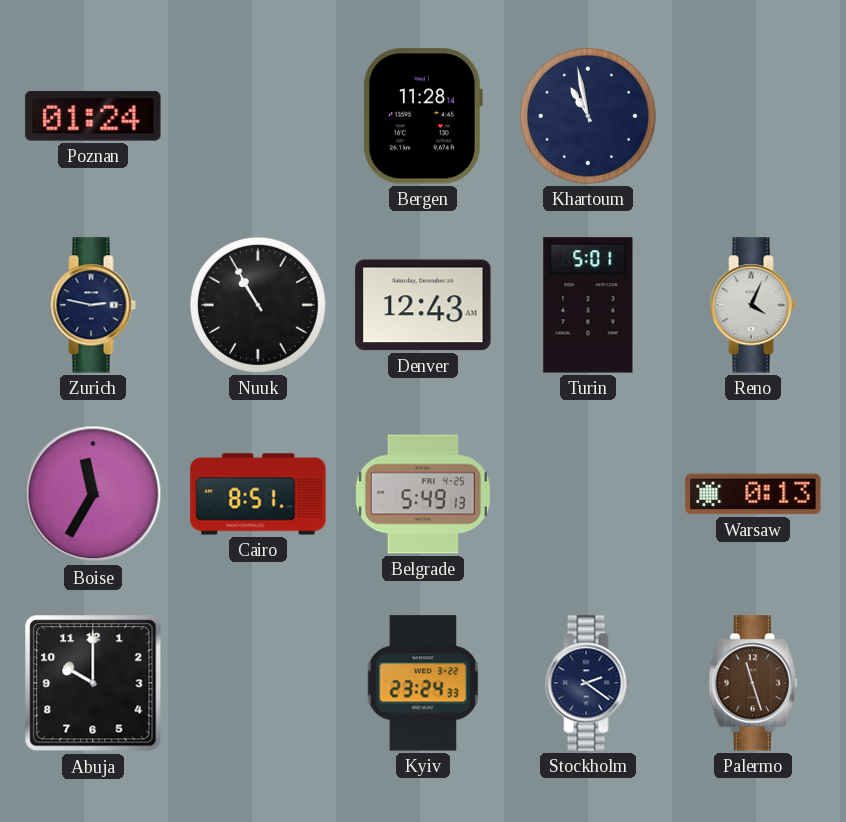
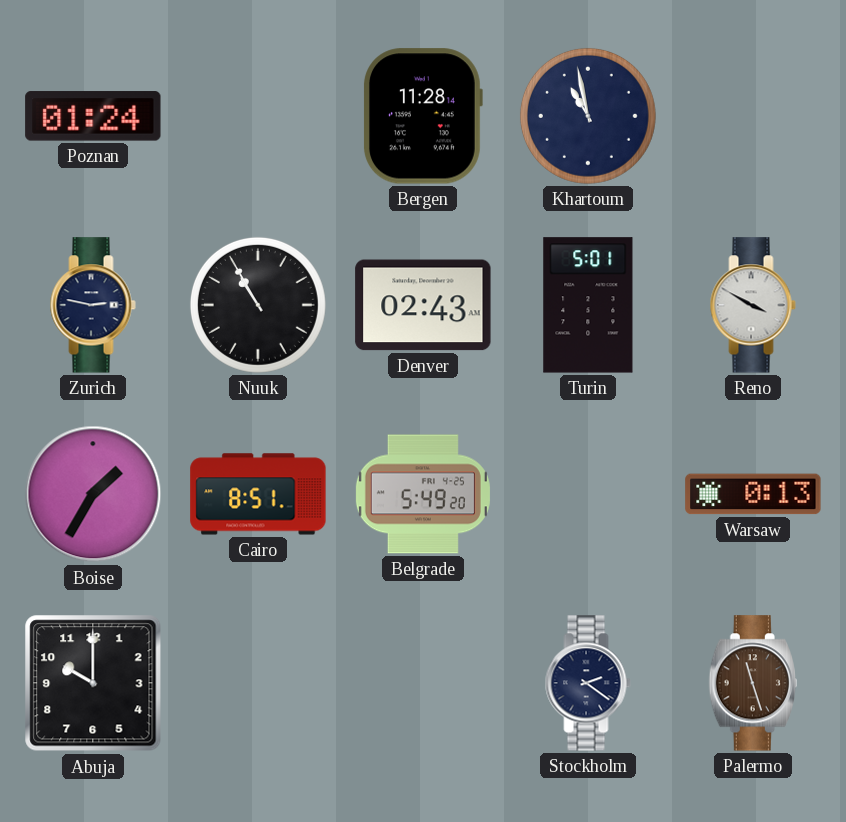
Denver: 12:43 -> 02:43
Reno: 4:04 -> 3:50
Boise: 11:35 -> 1:35
Belgrade: 5:49:13 -> 5:49:20
Kyiv: 23:24 -> none
